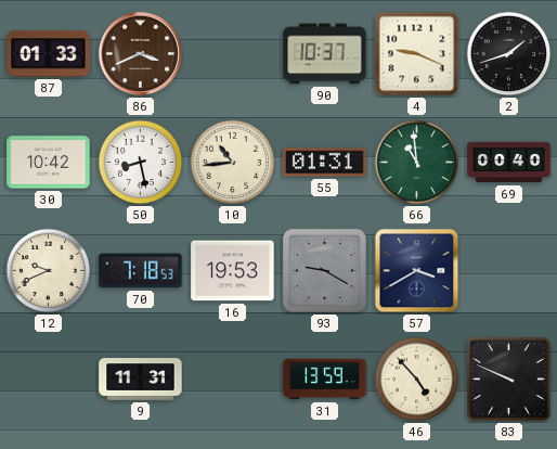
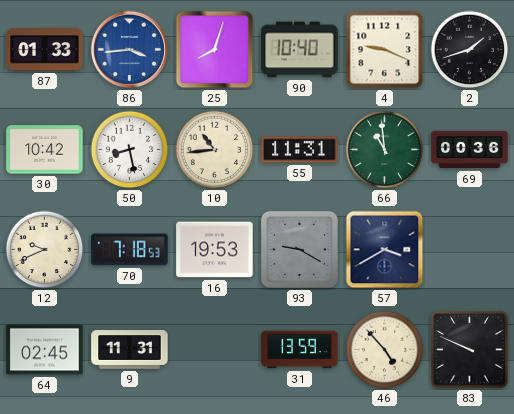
86: 3:41 -> 3:44
86 dial: brown -> blue
25: none -> 8:03
90: 10:37 -> 10:40
55: 01:31 -> 11:31
69: 00:40 -> 00:36
64: none -> 02:45
